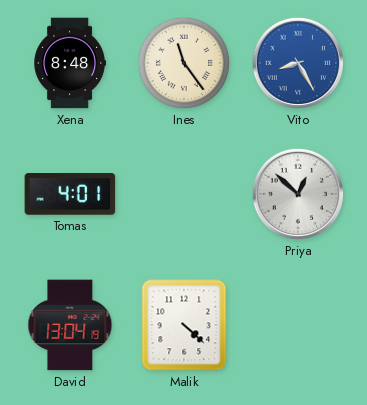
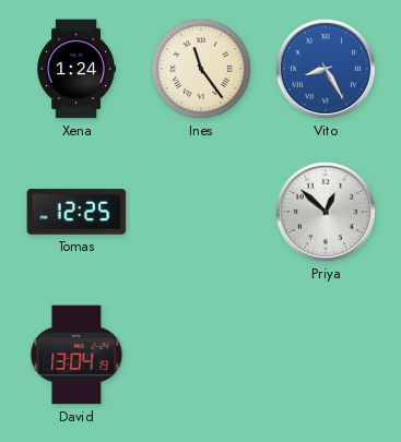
Xena: 8:48 -> 1:24
Tomas: 4:01 -> 12:25
Malik: 4:22 -> none
